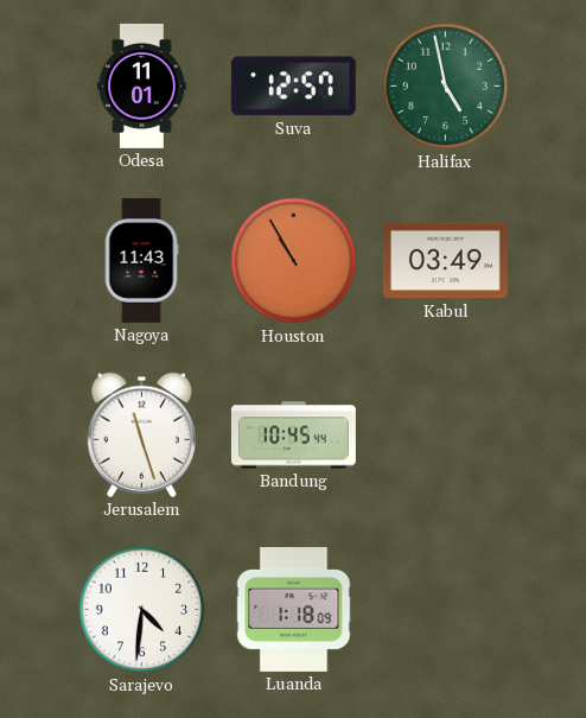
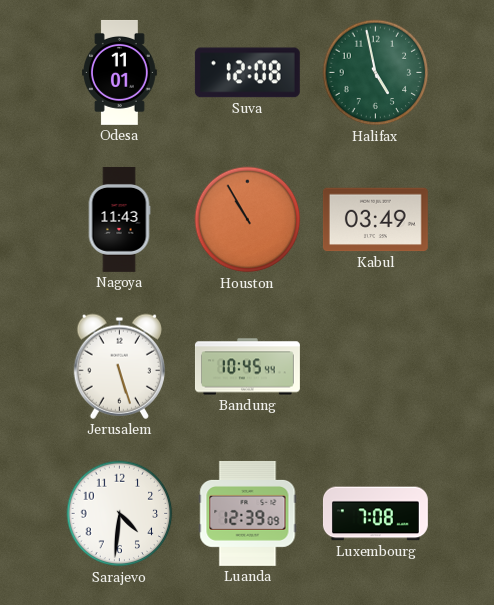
Suva: 12:57 -> 12:08
Jerusalem: 11:27 -> 5:27
Luanda: 1:18 -> 12:39
Luxembourg: none -> 7:08
